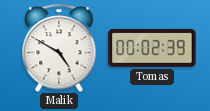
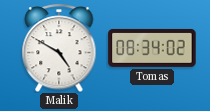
Tomas: 00:02 -> 08:34
